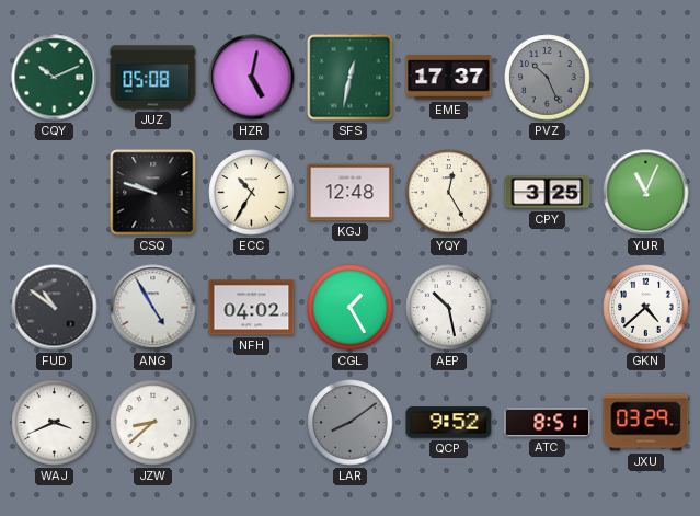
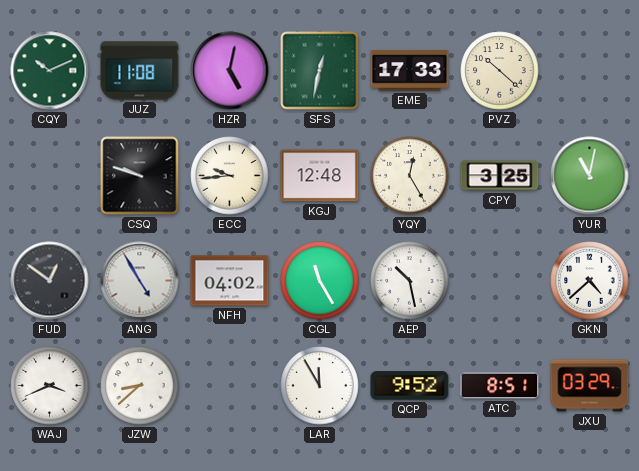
JUZ: 05:08 -> 11:08
EME: 17:37 -> 17:33
PVZ: 10:26 -> 10:22
PVZ dial: grey -> cream
ECC: 10:35 -> 9:44
YUR: 11:04 -> 11:02
FUD: 10:51 -> 12:51
CGL: 1:25 -> 11:25
LAR: 8:09 -> 11:55
LAR dial: grey -> white
